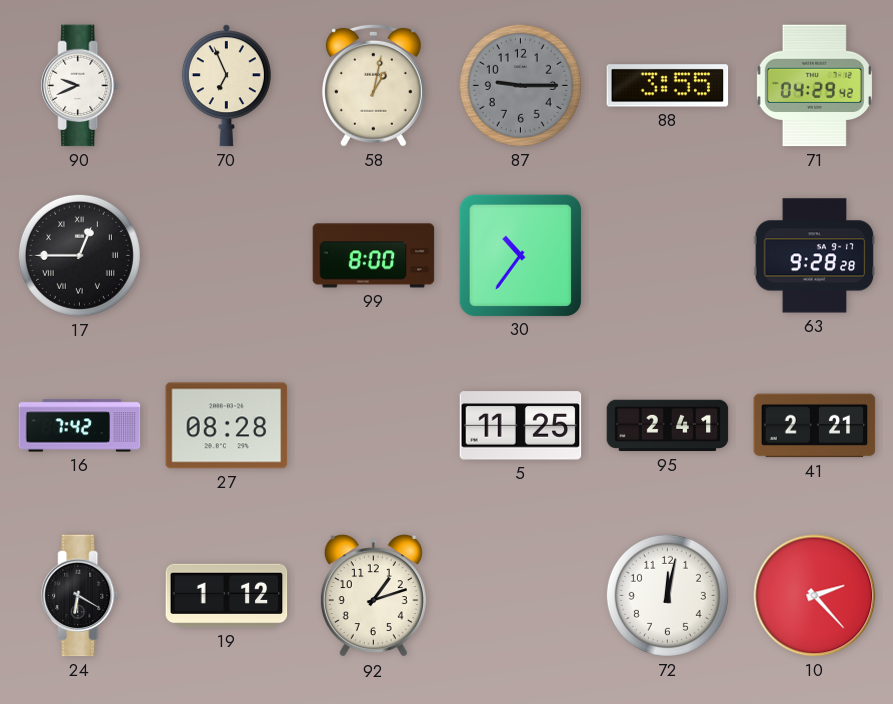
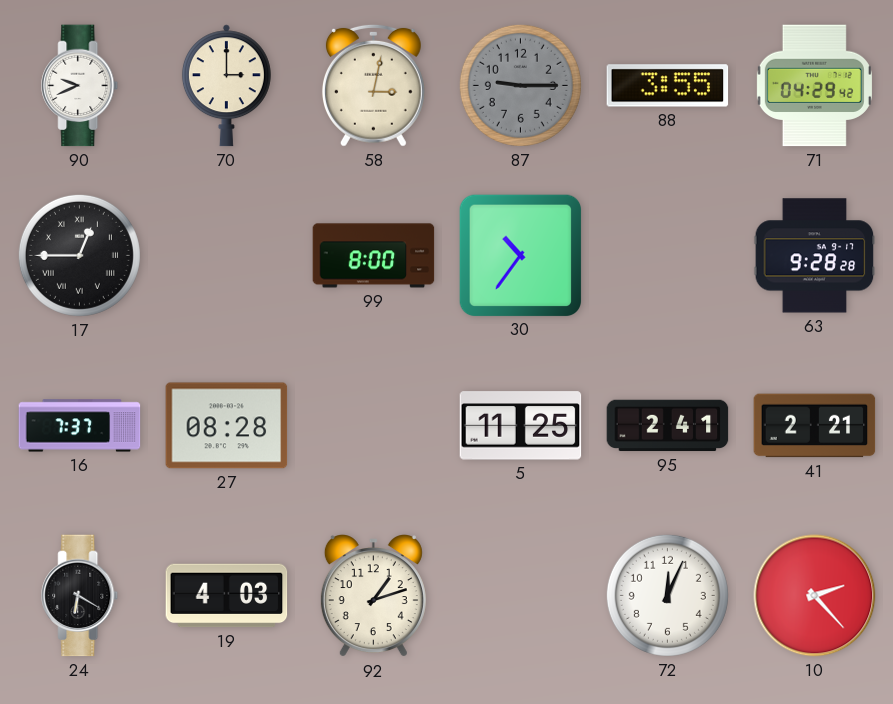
70: 6:56 -> 3:00
58: 1:02 -> 3:02
16: 7:42 -> 7:37
19: 1:12 -> 4:03
72: 12:02 -> 12:04
